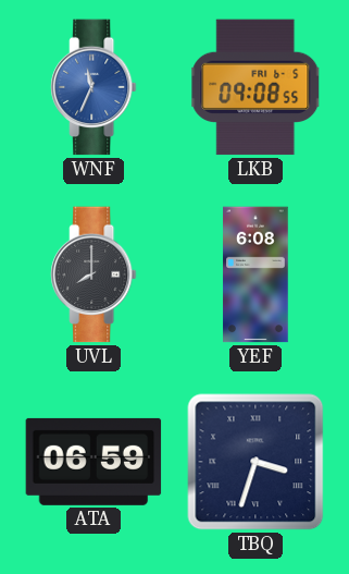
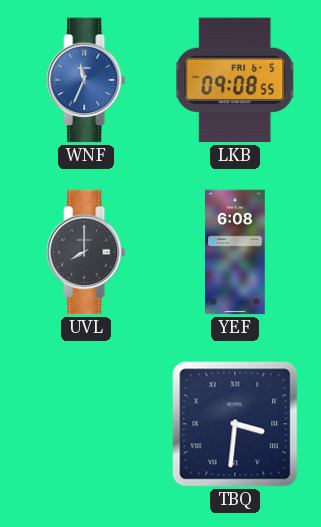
ATA: 06:59 -> none
TBQ: 3:33 -> 3:31
